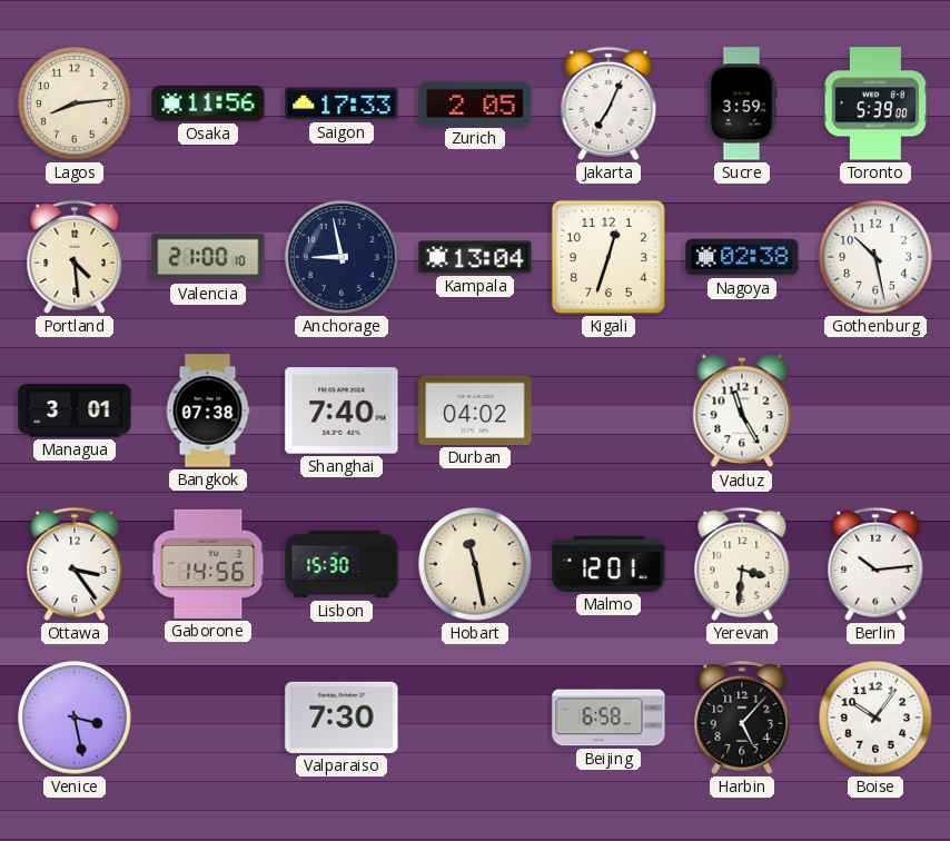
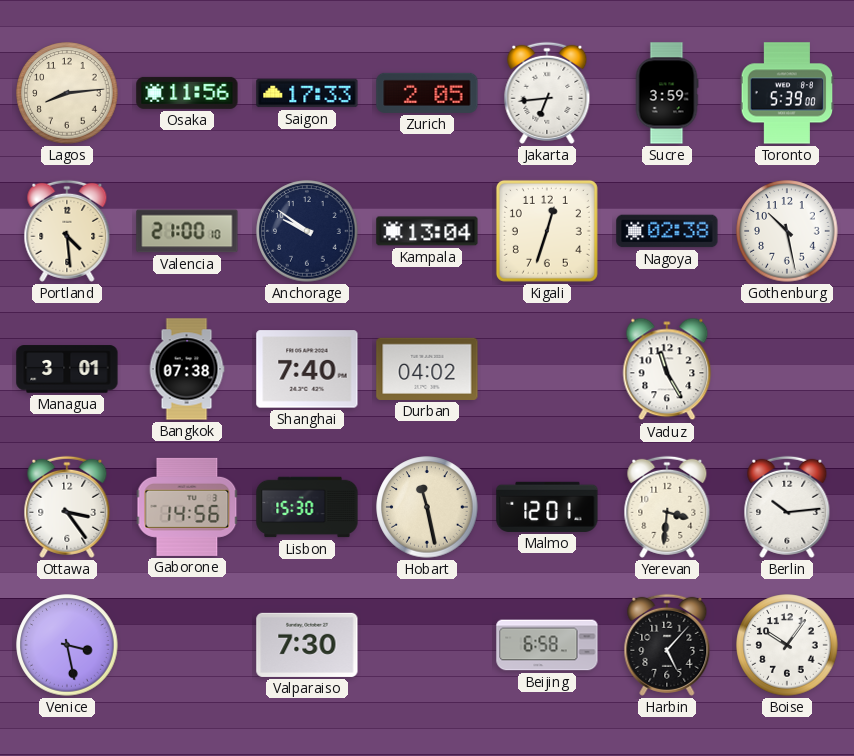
Jakarta: 7:04 -> 6:44
Anchorage: 8:58 -> 9:51
